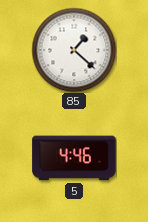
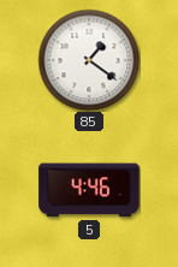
85: 1:22 -> 1:21
